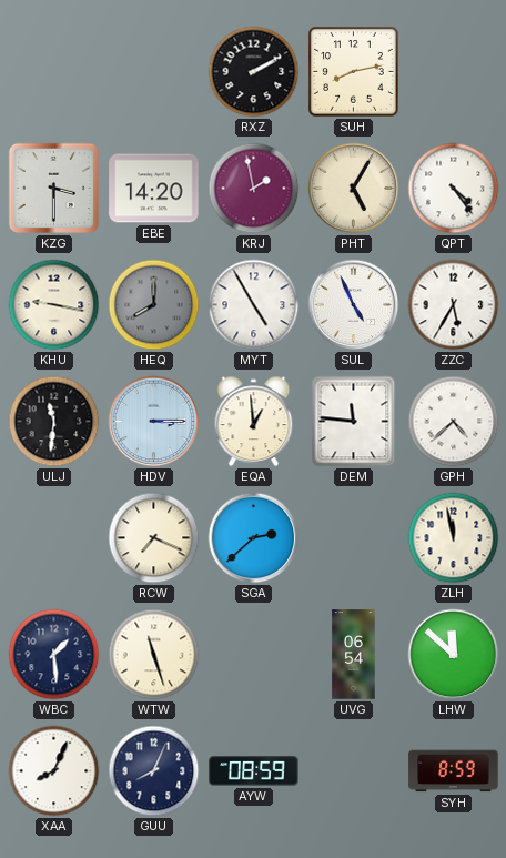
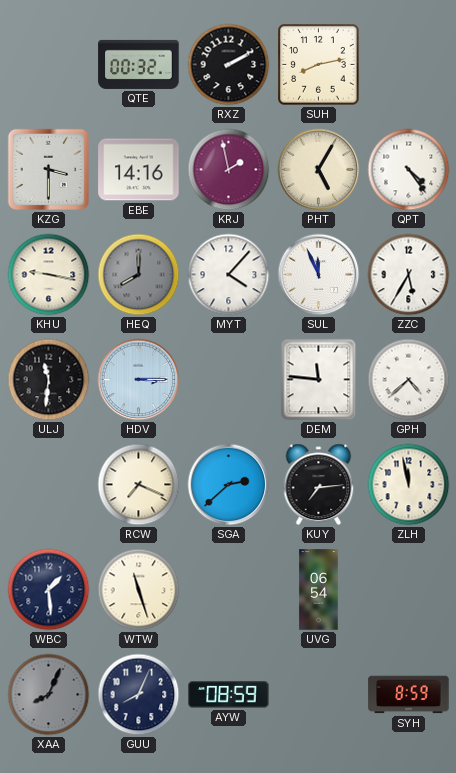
QTE: none -> 00:32
EBE: 14:20 -> 14:16
MYT: 4:55 -> 4:07
SUL: 4:56 -> 11:56
EQA: 12:59 -> none
KUY: none -> 7:14
LHW: 11:52 -> none
XAA dial: white -> grey
